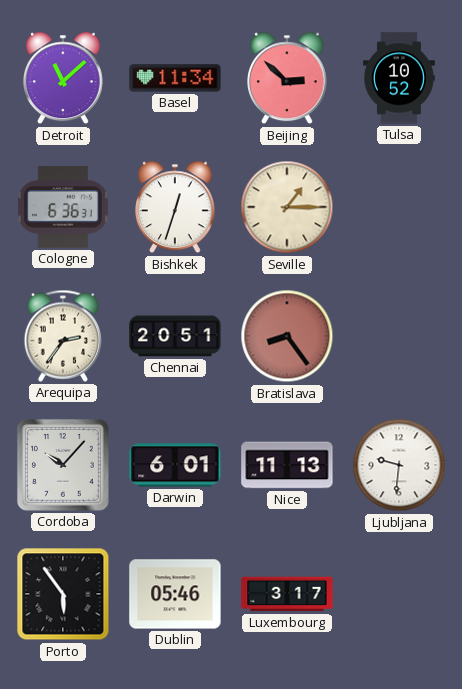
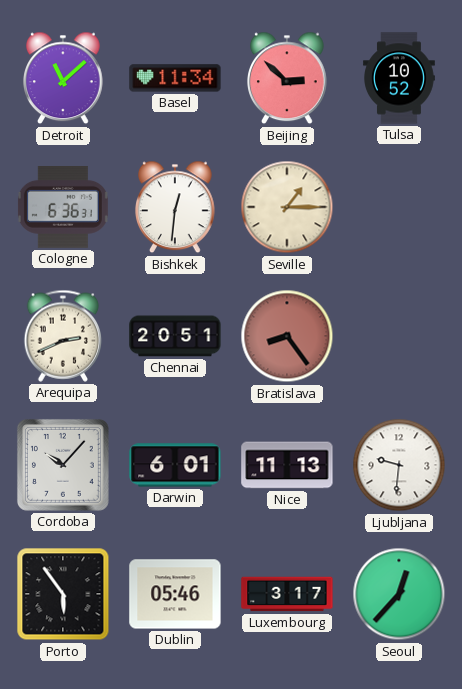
Bishkek: 12:33 -> 12:31
Arequipa: 2:36 -> 2:41
Seoul: none -> 12:37
